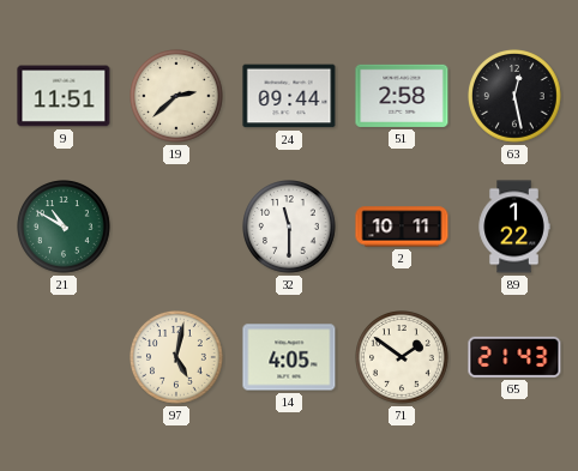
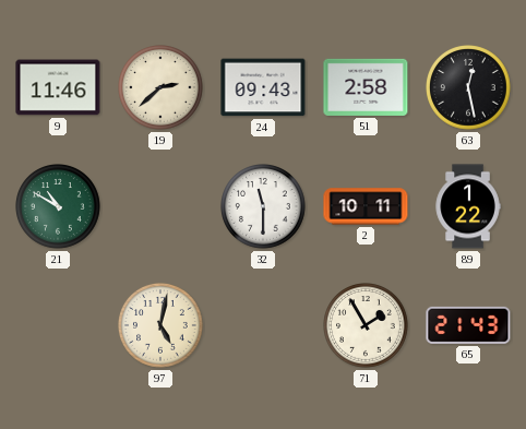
9: 11:51 -> 11:46
24: 09:44 -> 09:43
14: 4:05 -> none
71: 1:51 -> 1:55
